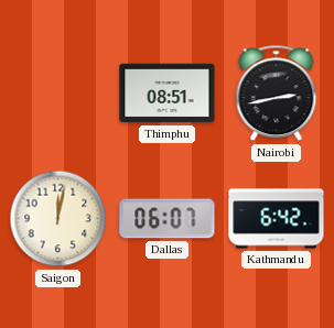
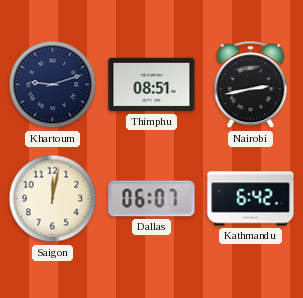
Khartoum: none -> 9:12
